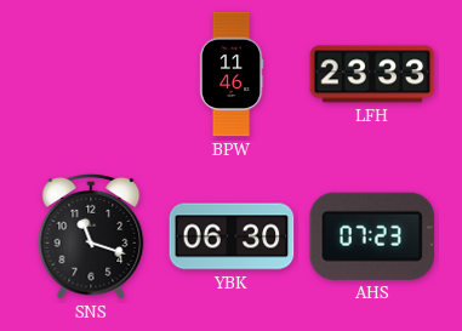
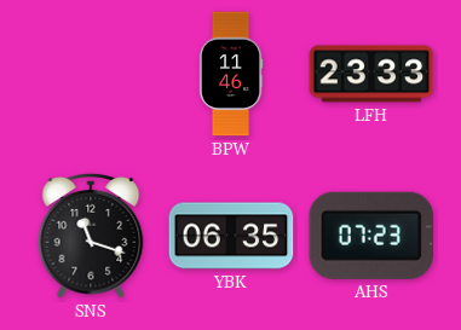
YBK: 06:30 -> 06:35
